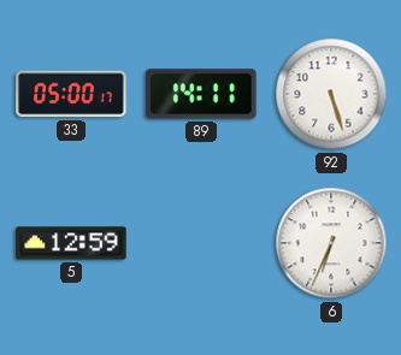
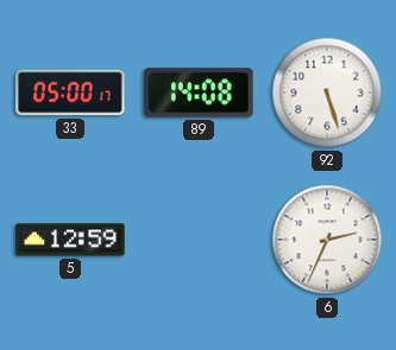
89: 14:11 -> 14:08
6: 6:34 -> 2:34
